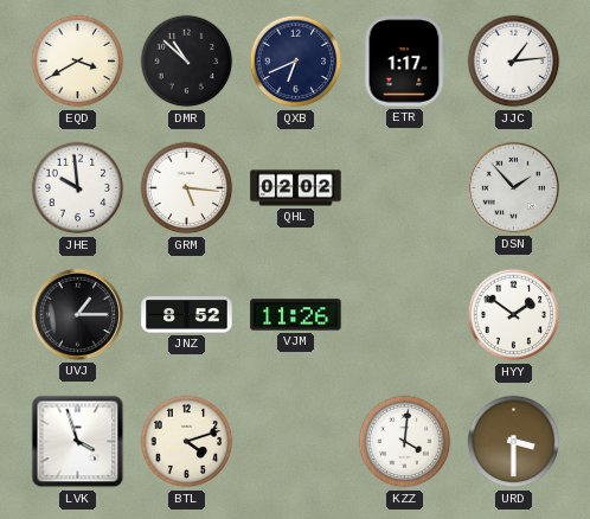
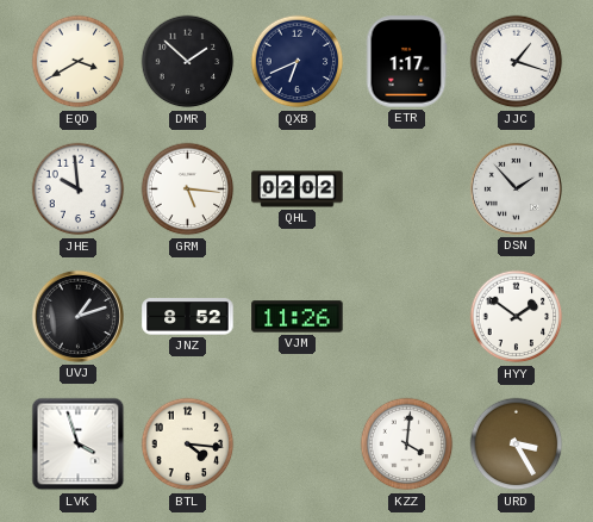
DMR: 10:52 -> 1:52
JJC: 1:14 -> 1:18
UVJ: 1:15 -> 1:12
BTL: 4:12 -> 4:16
URD: 3:30 -> 3:25
